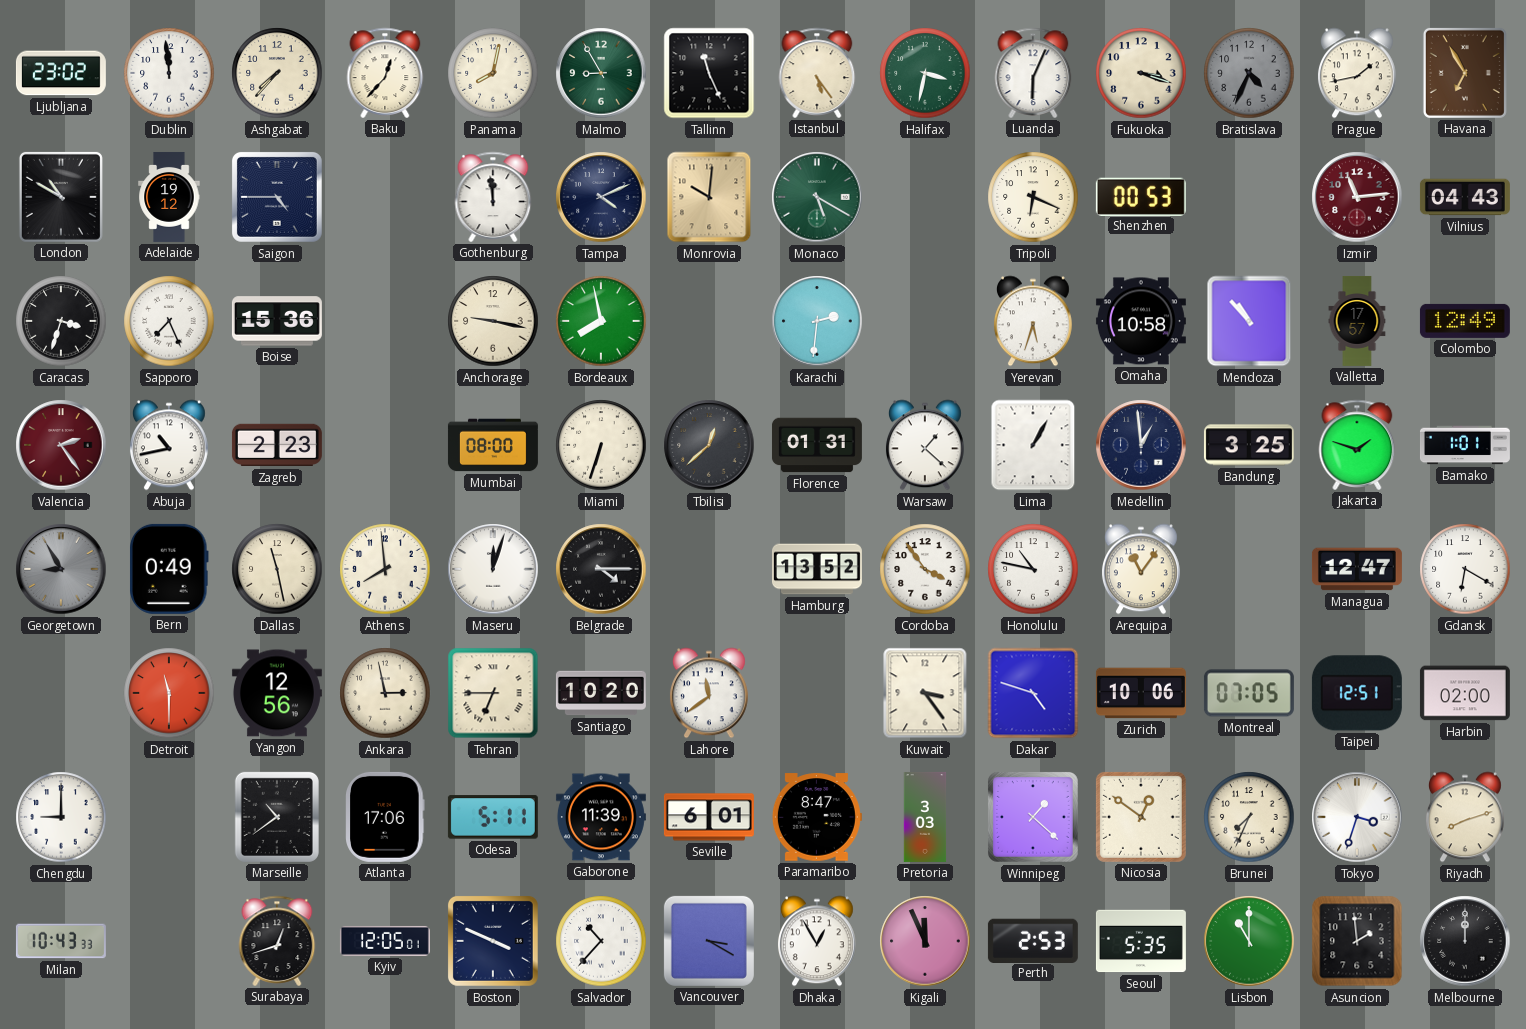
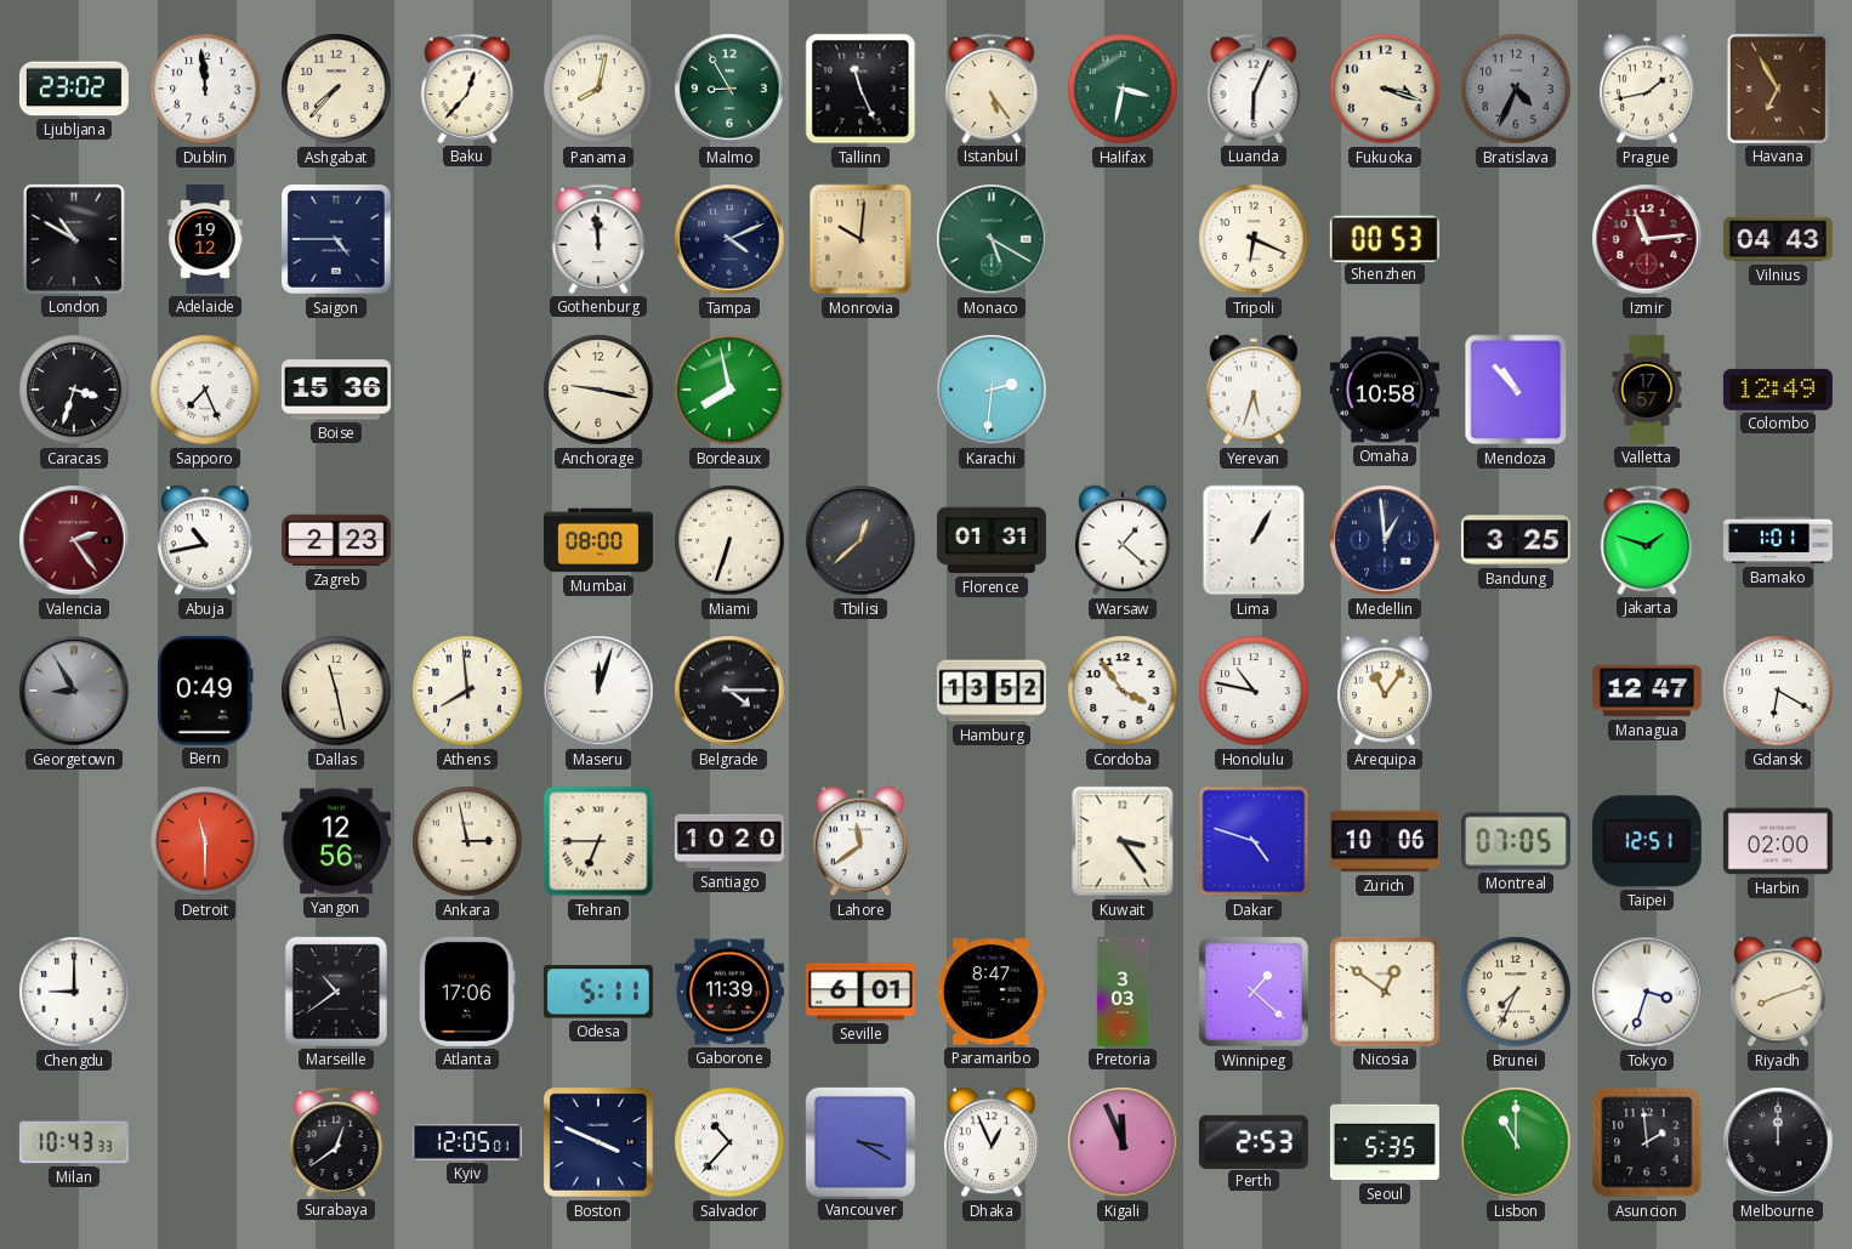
Surabaya: 12:42 -> 12:39
Dhaka: 12:55 -> 12:56
